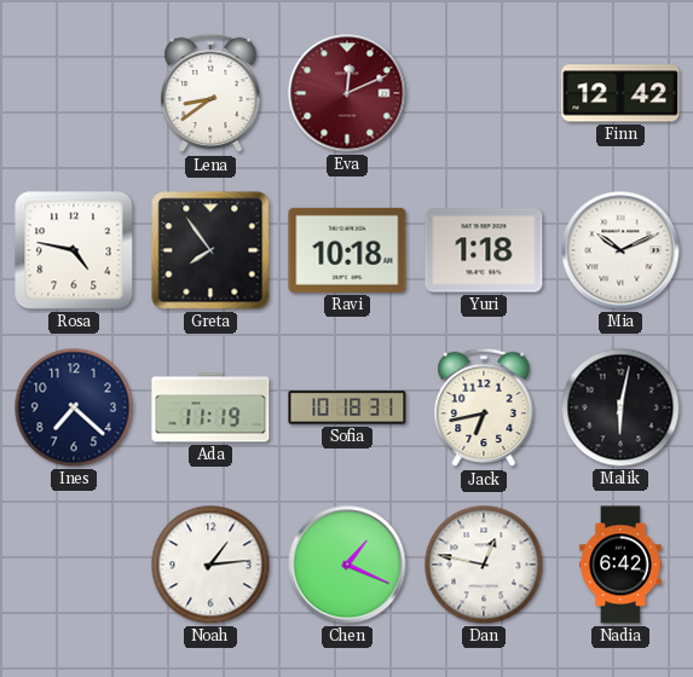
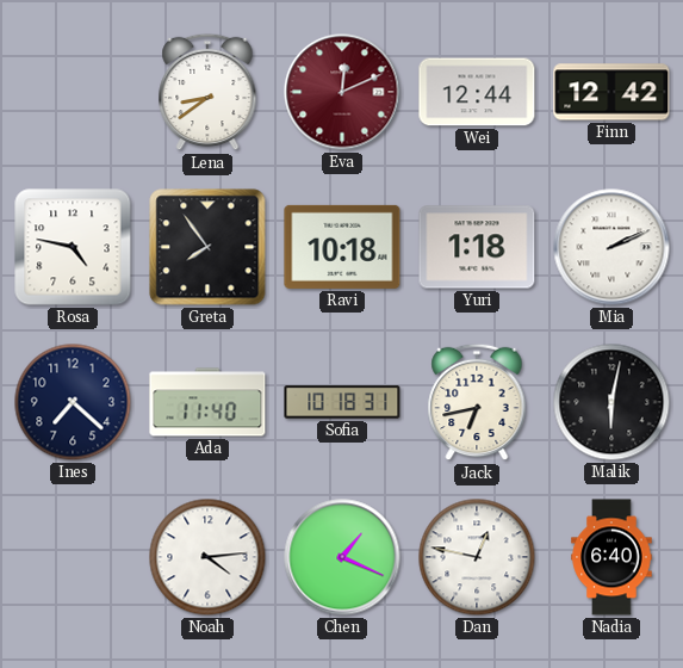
Wei: none -> 12:44
Mia: 10:11 -> 2:11
Ada: 11:19 -> 11:40
Noah: 1:14 -> 4:14
Nadia: 6:42 -> 6:40
